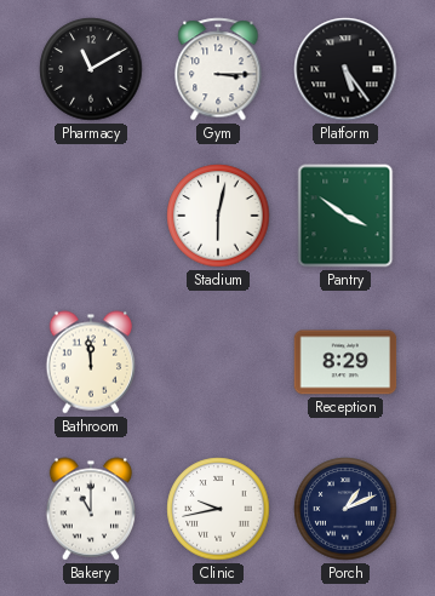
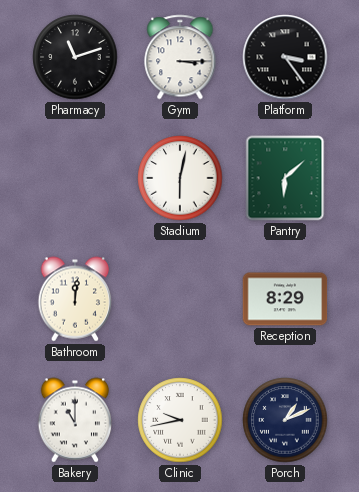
Pharmacy: 11:10 -> 11:12
Platform: 5:24 -> 3:24
Pantry: 3:51 -> 6:08
Bathroom: 11:59 -> 12:01
